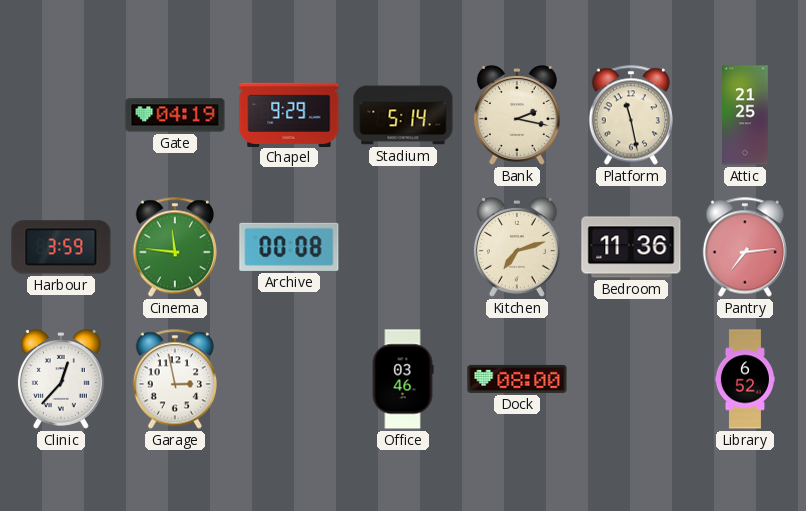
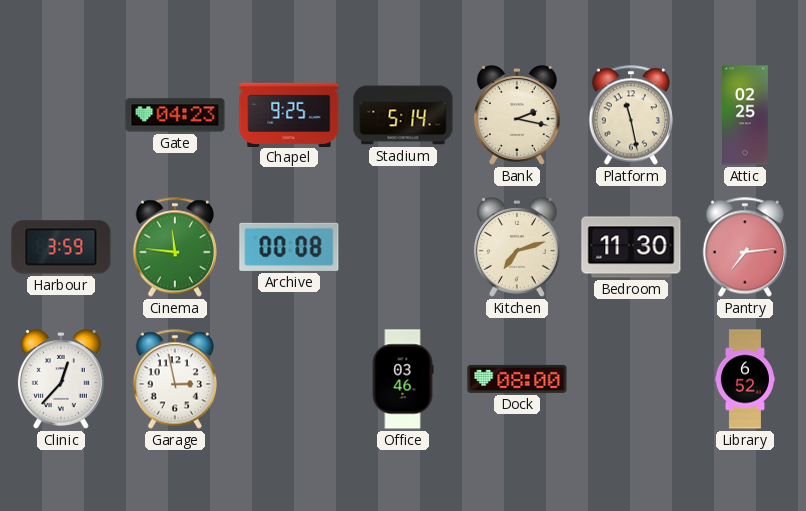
Gate: 04:19 -> 04:23
Chapel: 9:29 -> 9:25
Attic: 21:25 -> 02:25
Bedroom: 11:36 -> 11:30
